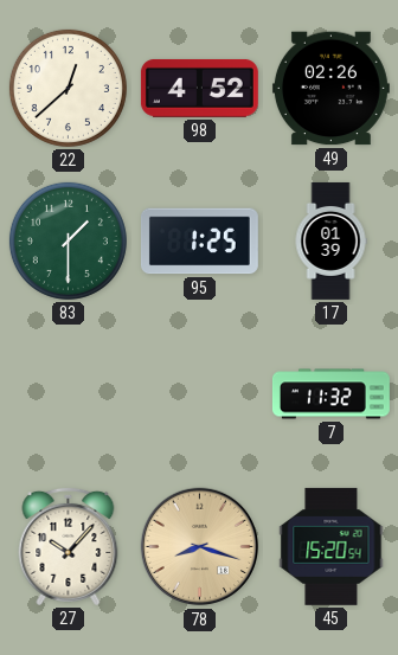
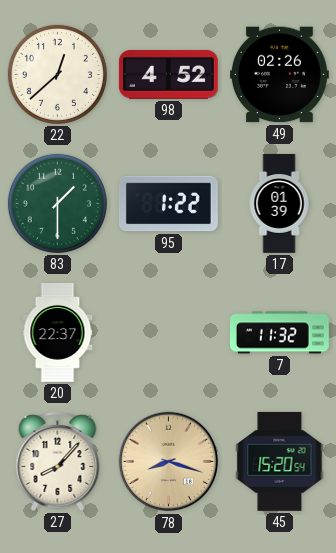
95: 1:25 -> 1:22
20: none -> 22:37
27: 10:07 -> 8:07
